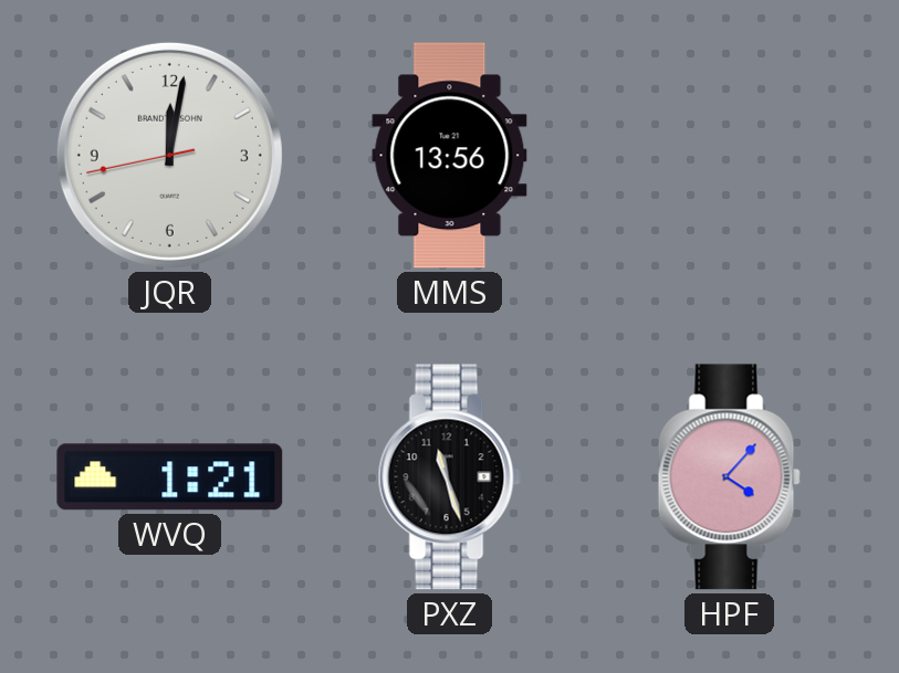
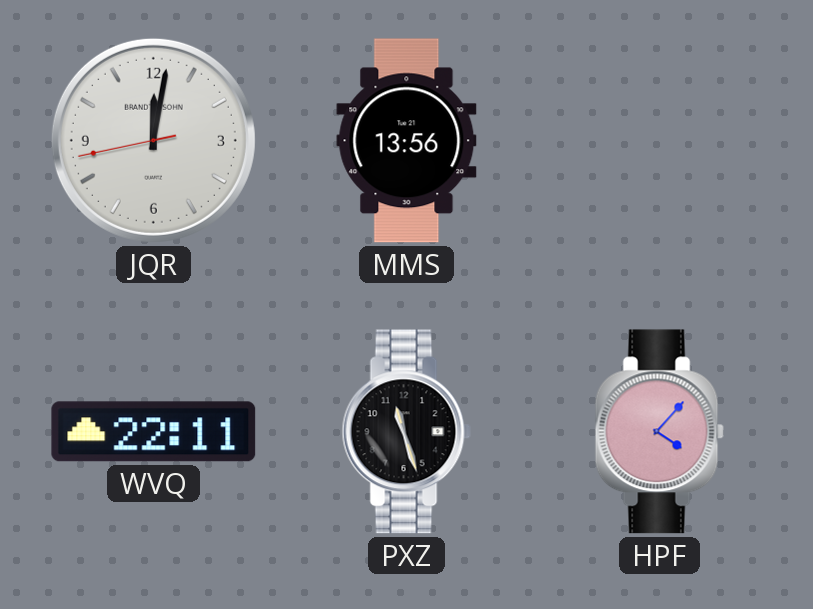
WVQ: 1:21 -> 22:11
